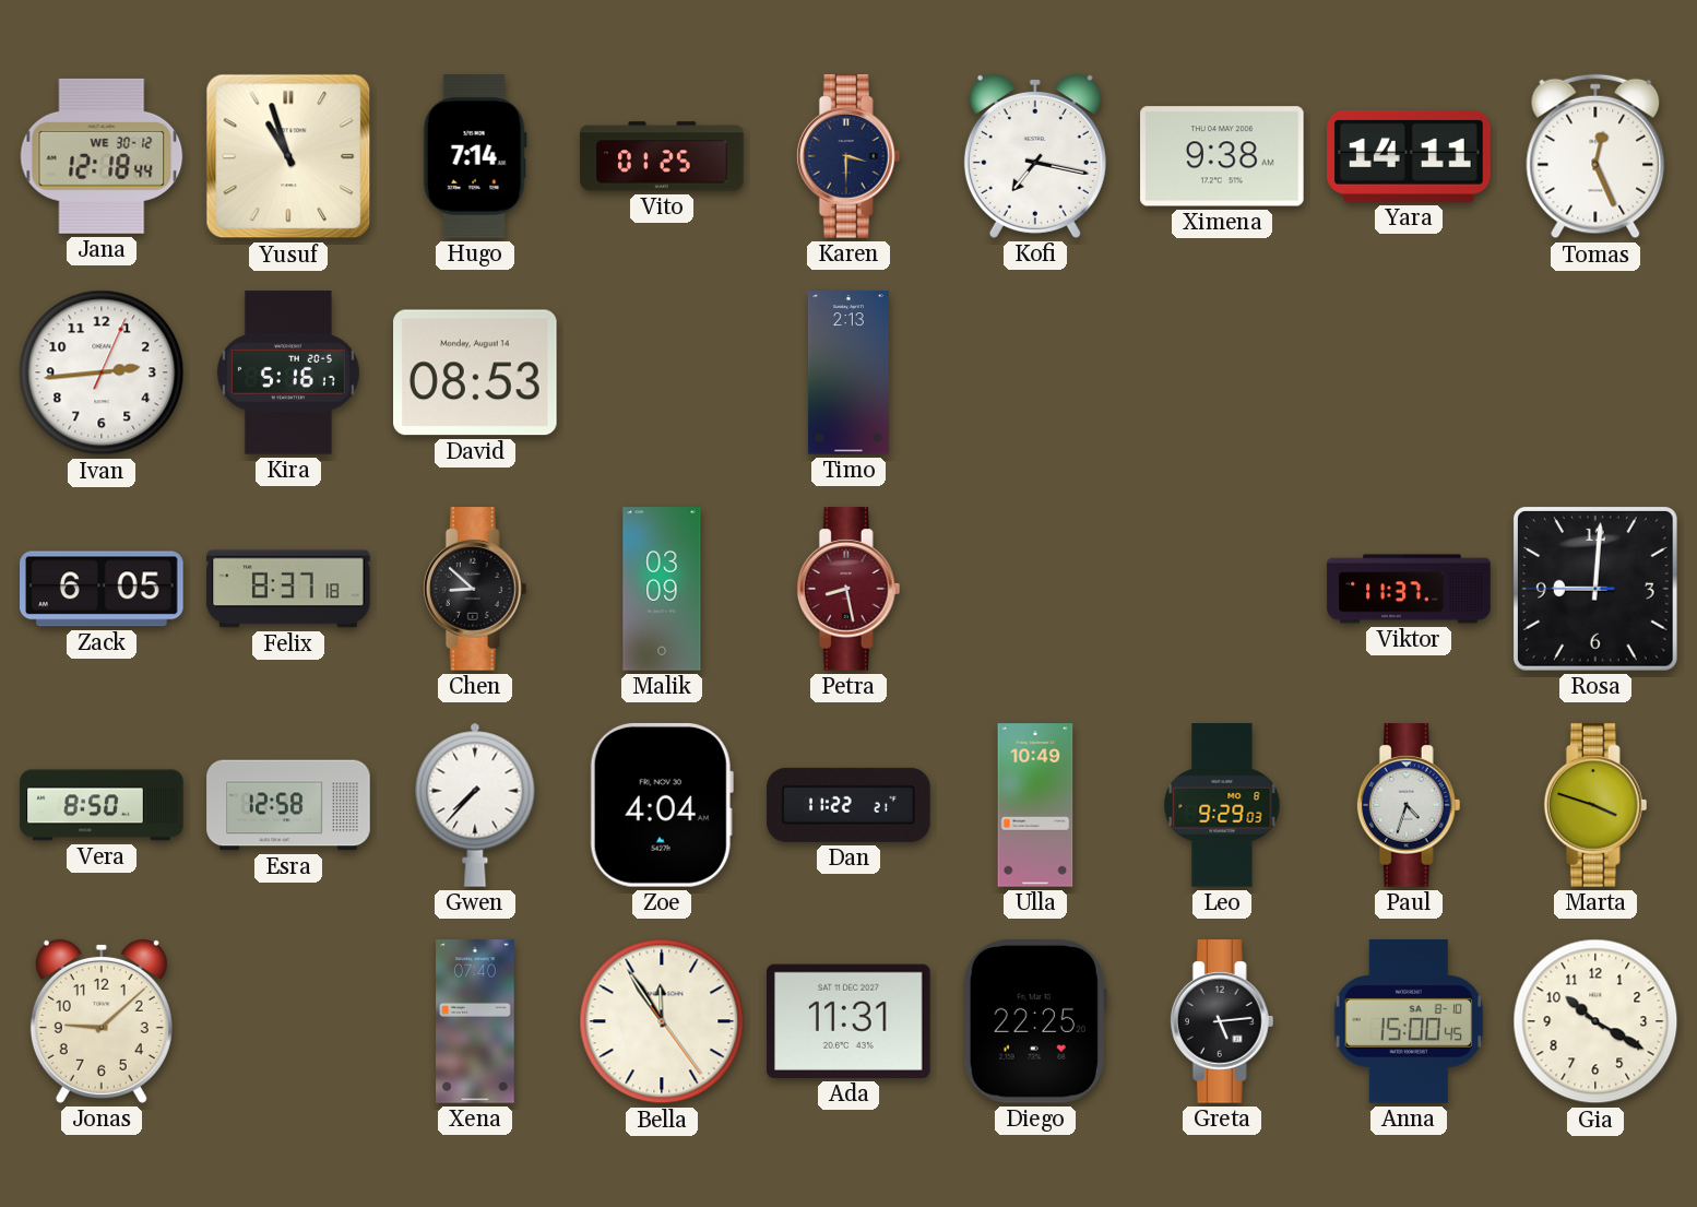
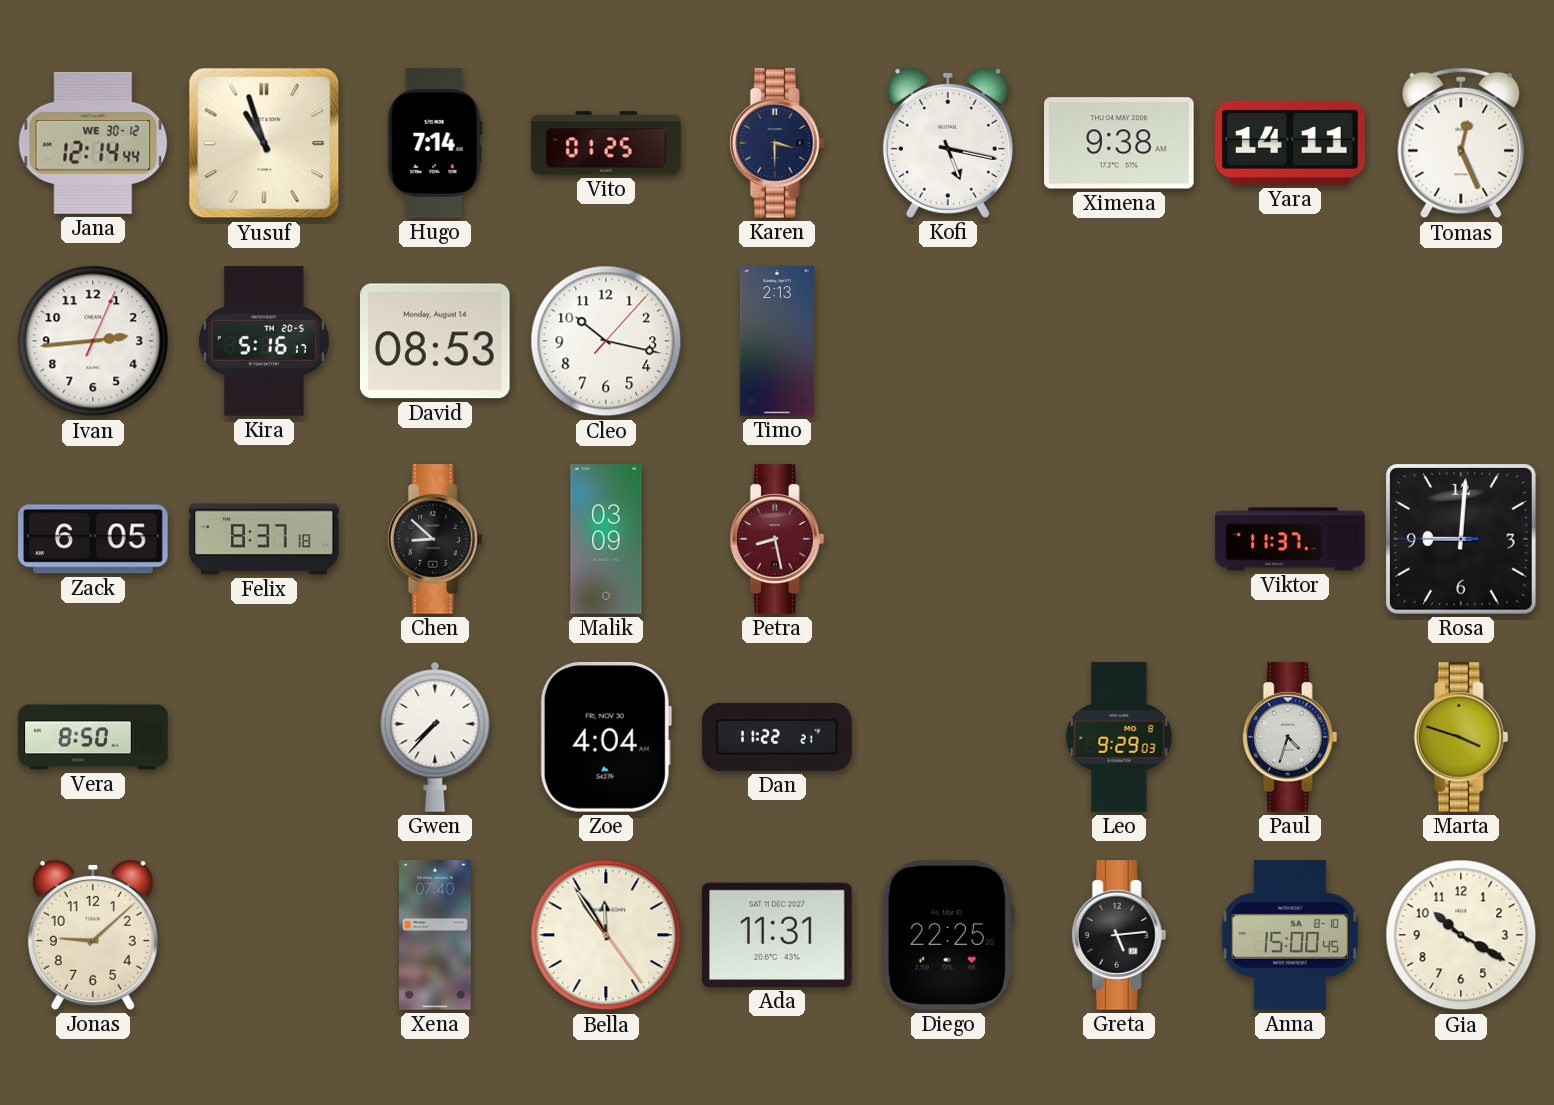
Jana: 12:18 -> 12:14
Kofi: 7:17 -> 5:17
Cleo: none -> 10:17
Esra: 12:58 -> none
Ulla: 10:49 -> none
